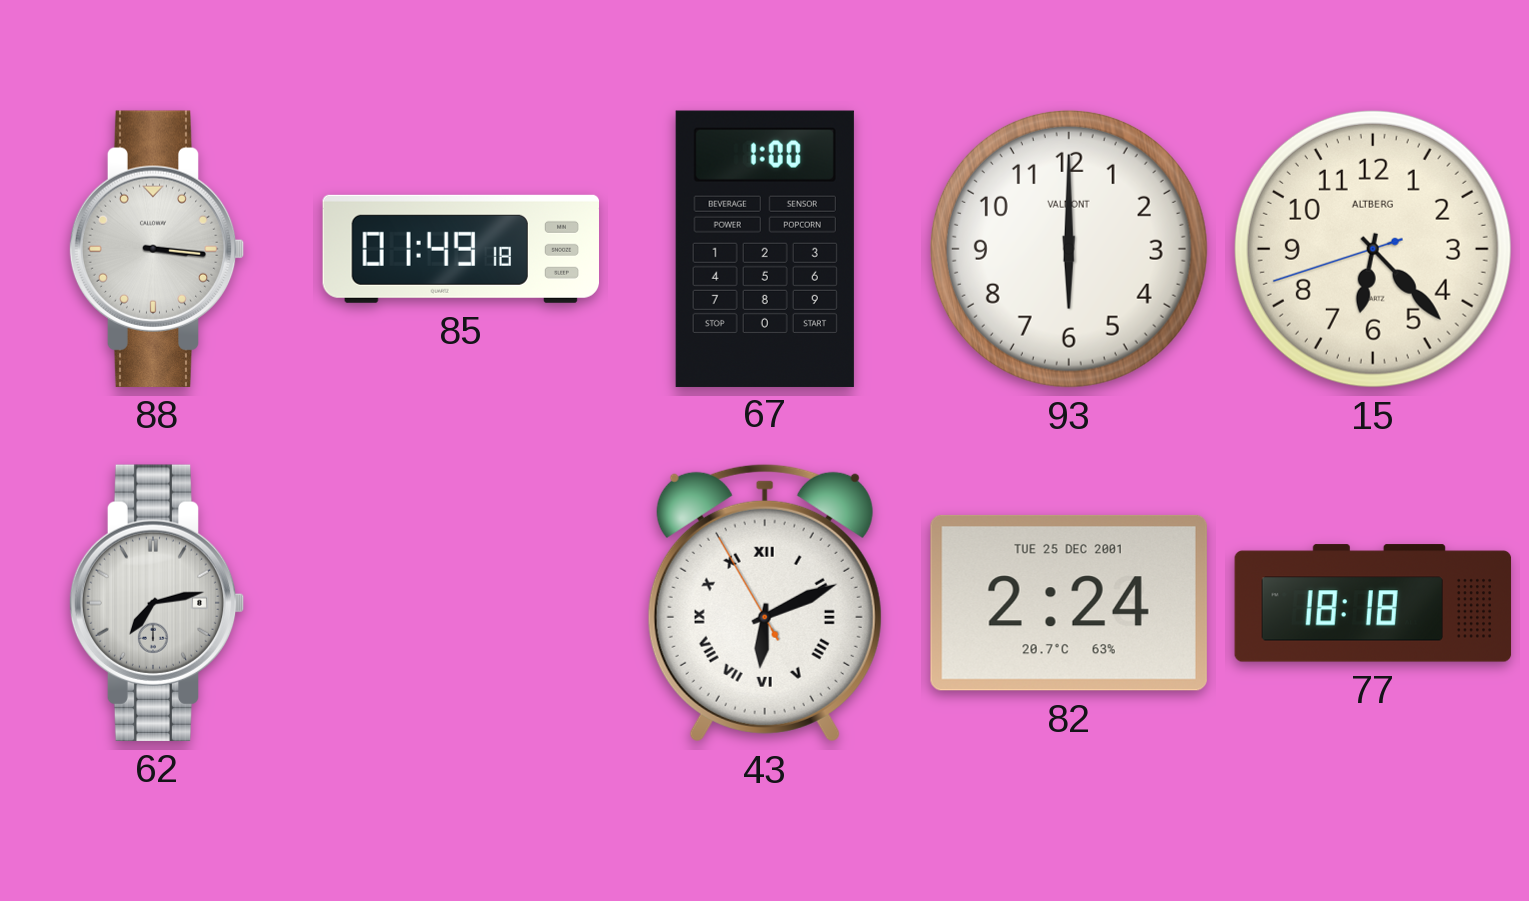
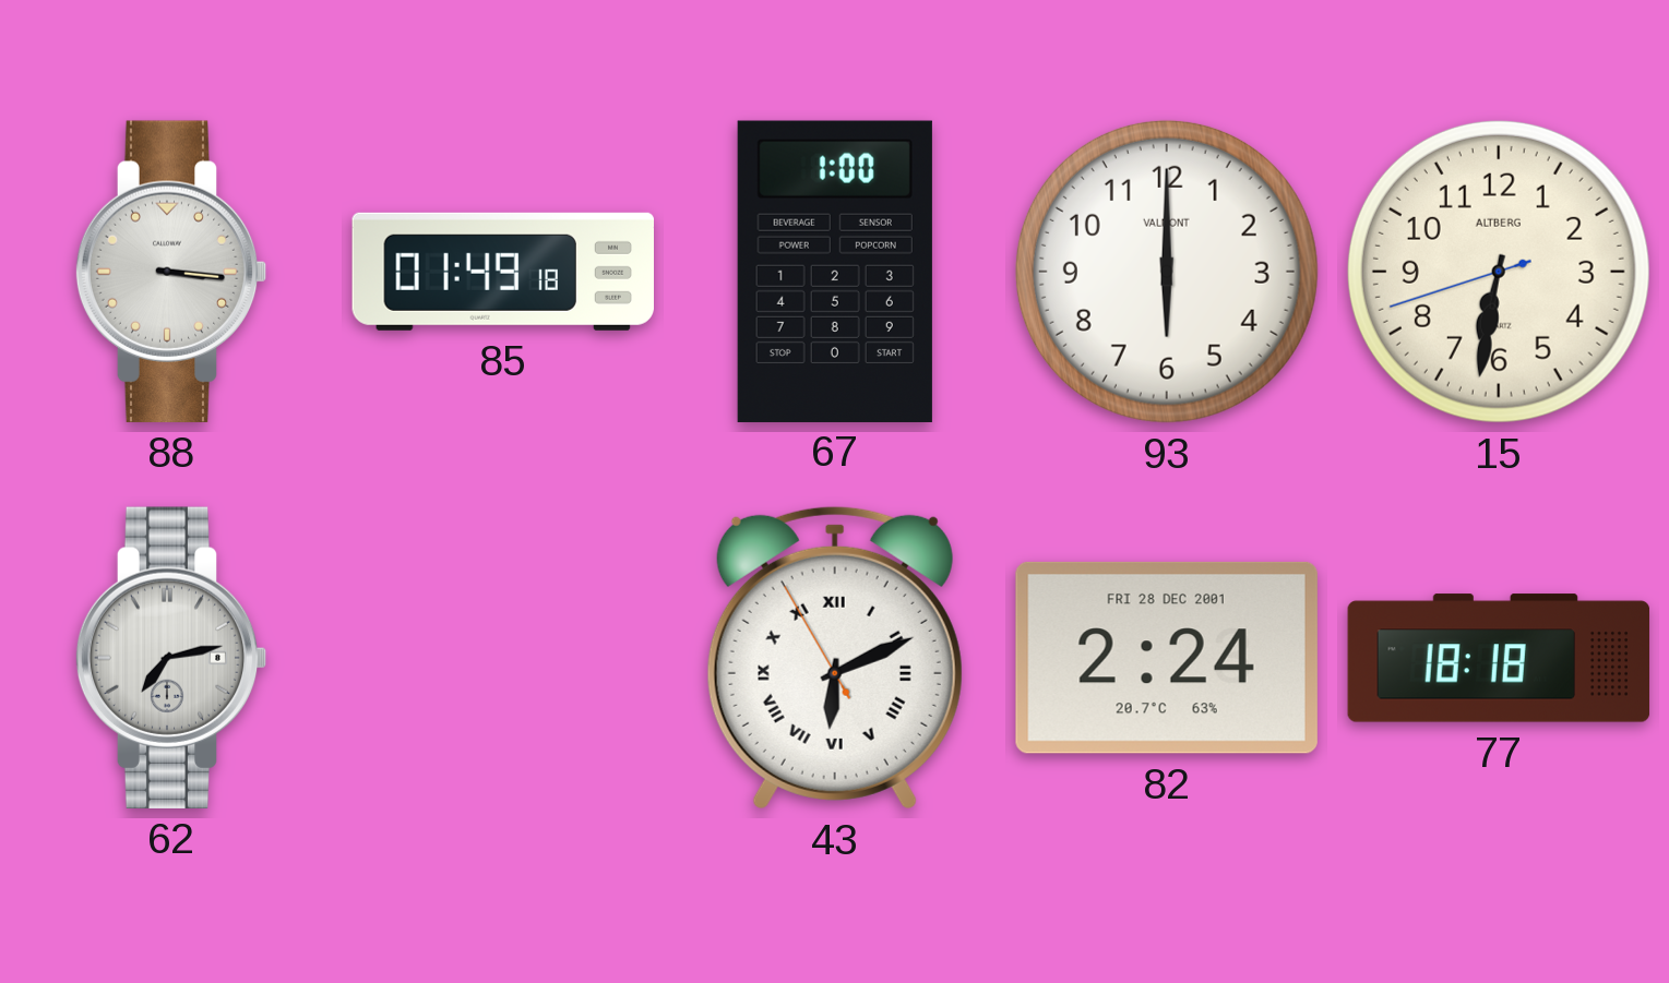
15: 6:22 -> 6:31
82 date: TUE 25 DEC 2001 -> FRI 28 DEC 2001
